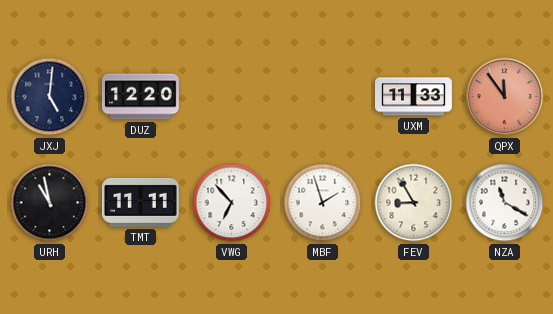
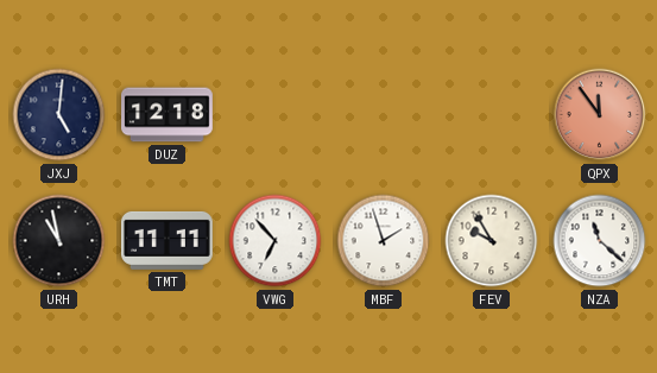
DUZ: 12:20 -> 12:18
UXM: 11:33 -> none
FEV: 8:55 -> 9:55
NZA: 11:20 -> 11:22
